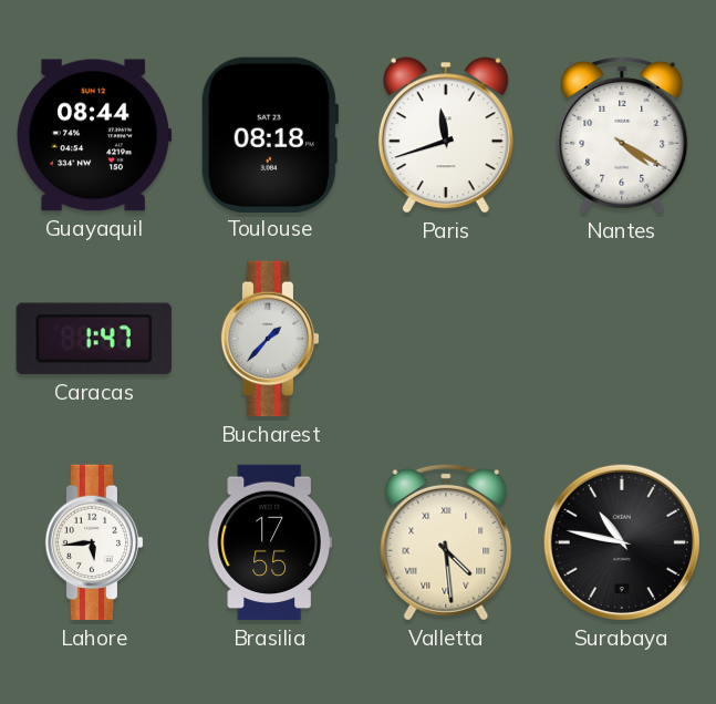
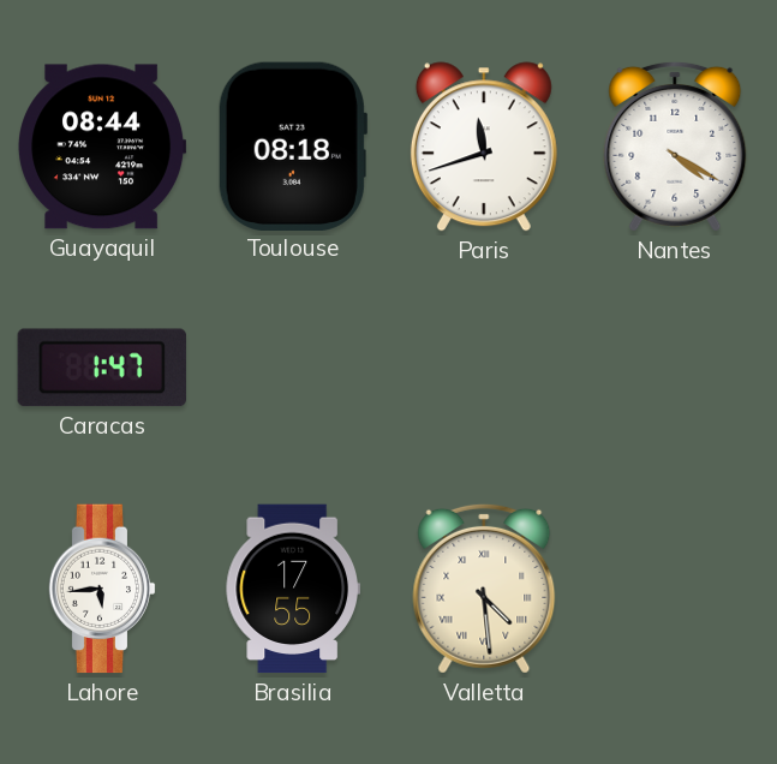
Bucharest: 1:37 -> none
Surabaya: 10:47 -> none
